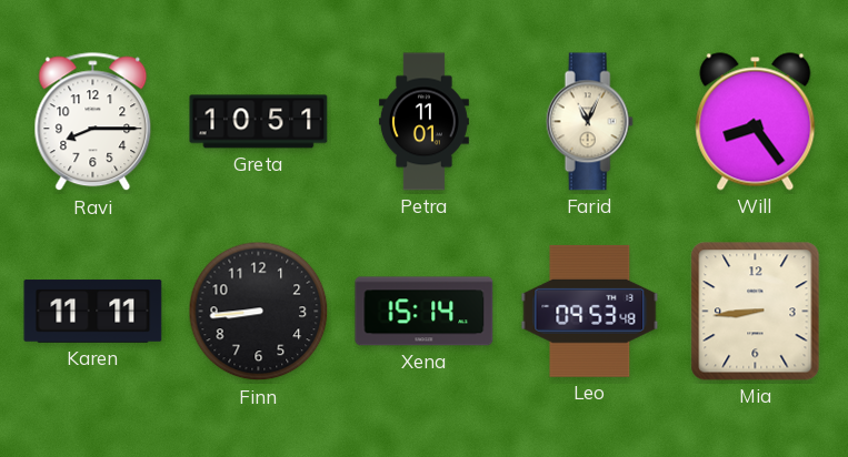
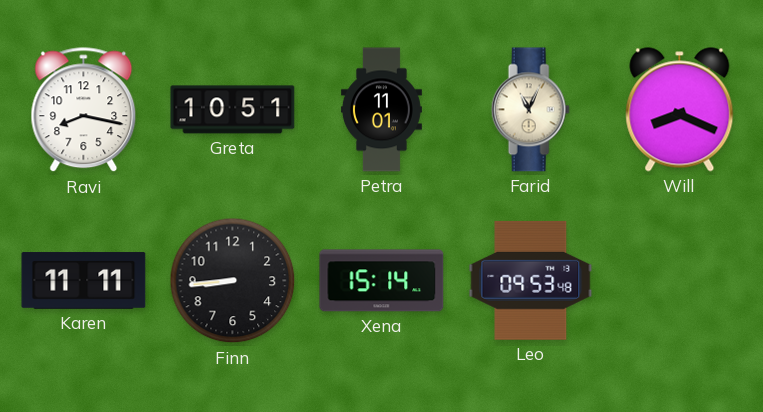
Ravi: 8:15 -> 8:17
Will: 8:24 -> 8:19
Mia: 8:44 -> none
